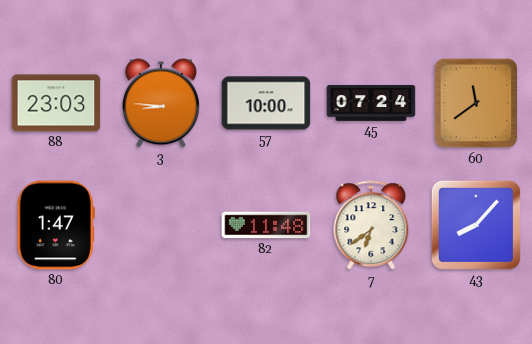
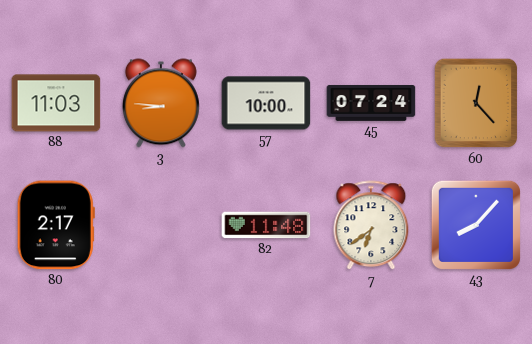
88: 23:03 -> 11:03
60: 11:39 -> 12:23
80: 1:47 -> 2:17
